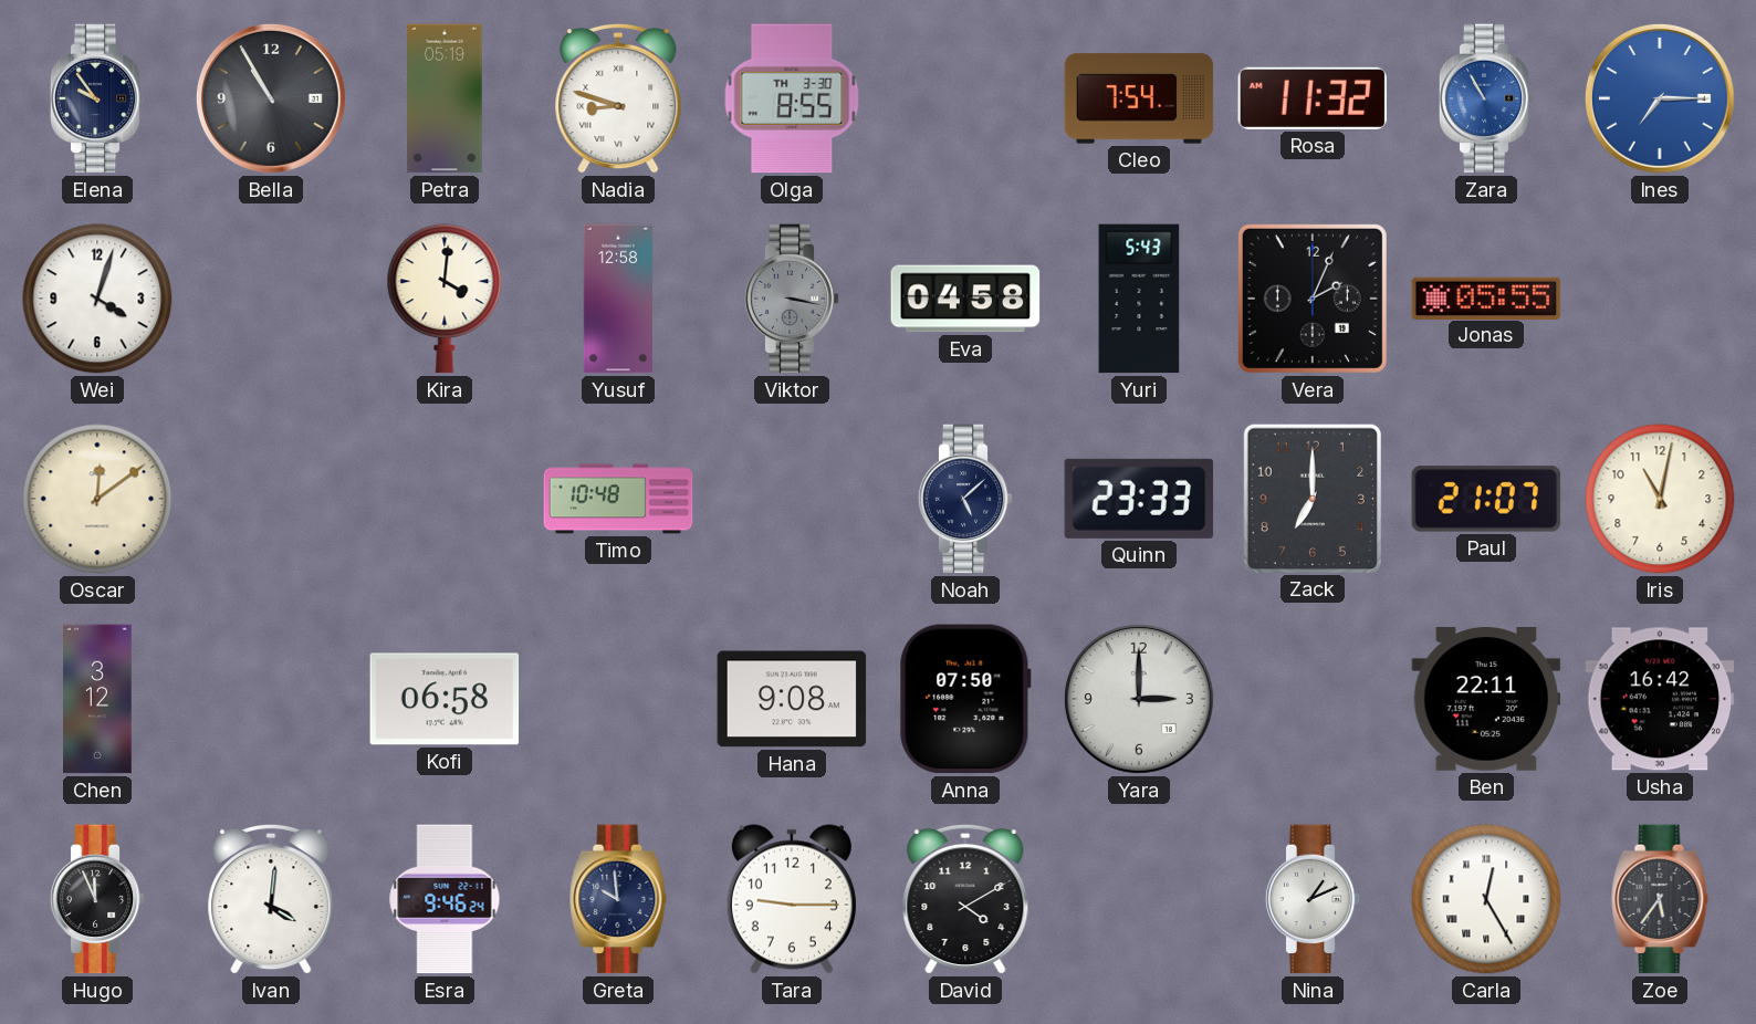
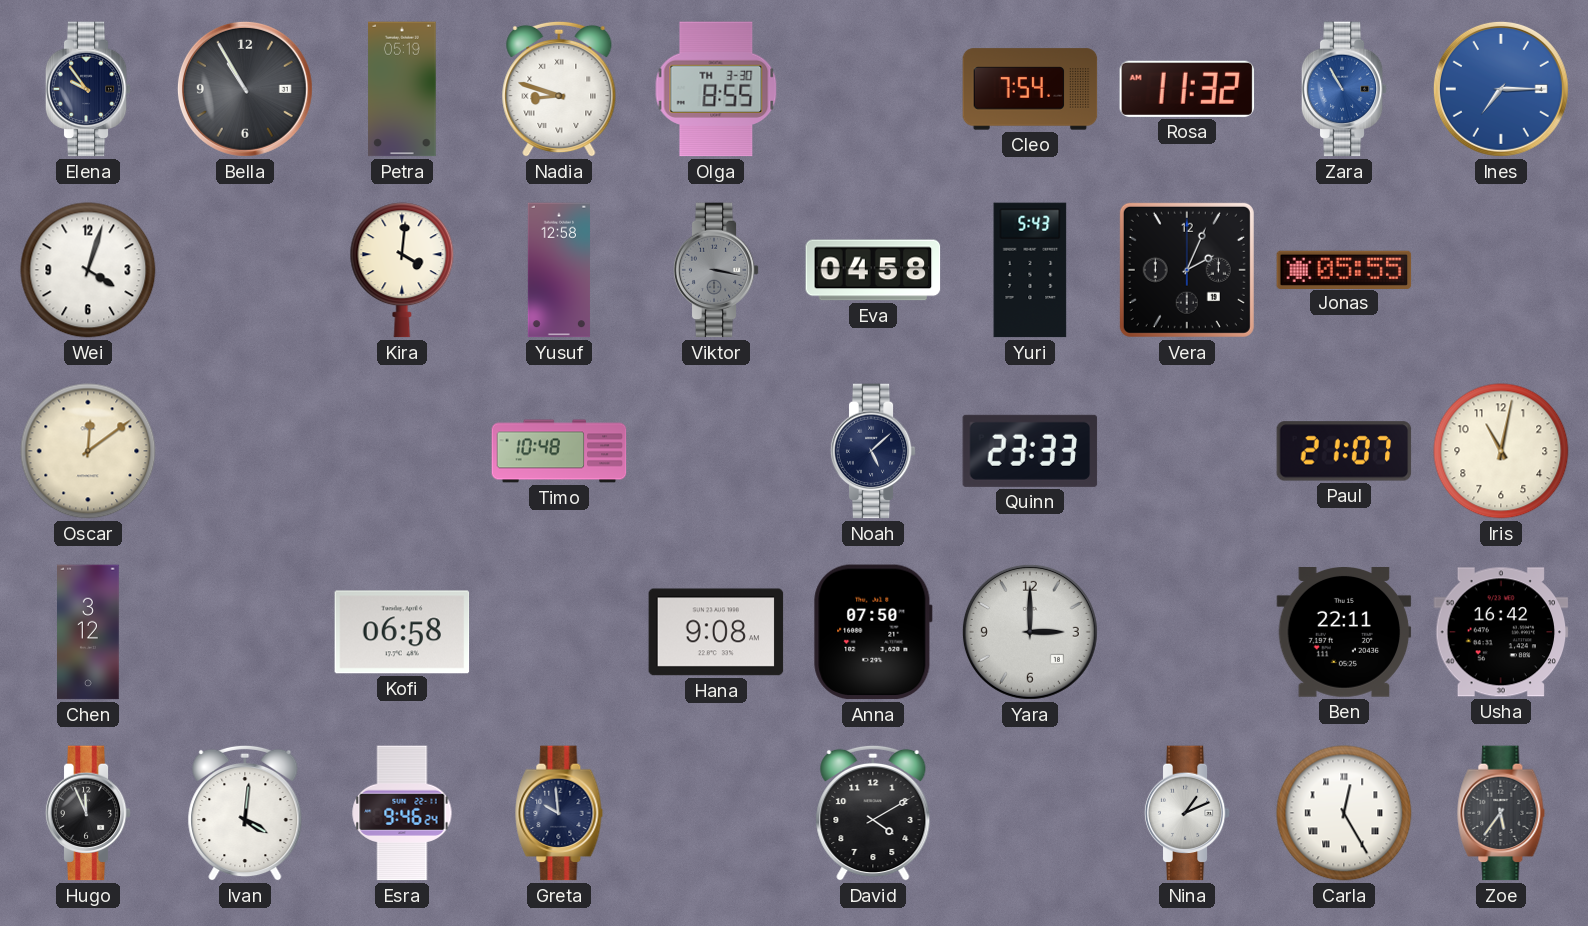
Zack: 7:00 -> none
Tara: 9:15 -> none
